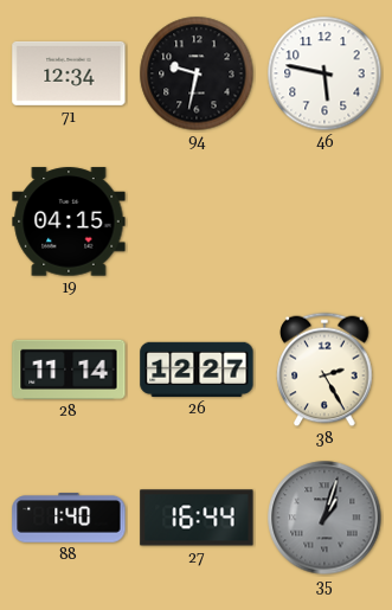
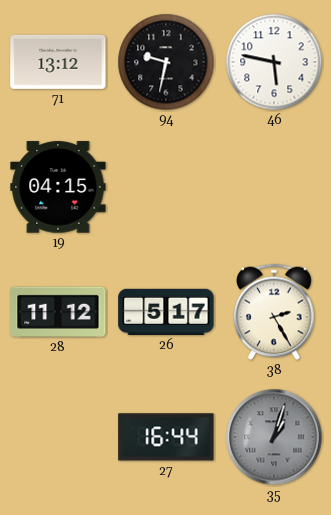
71: 12:34 -> 13:12
28: 11:14 -> 11:12
26: 12:27 -> 5:17
88: 1:40 -> none
